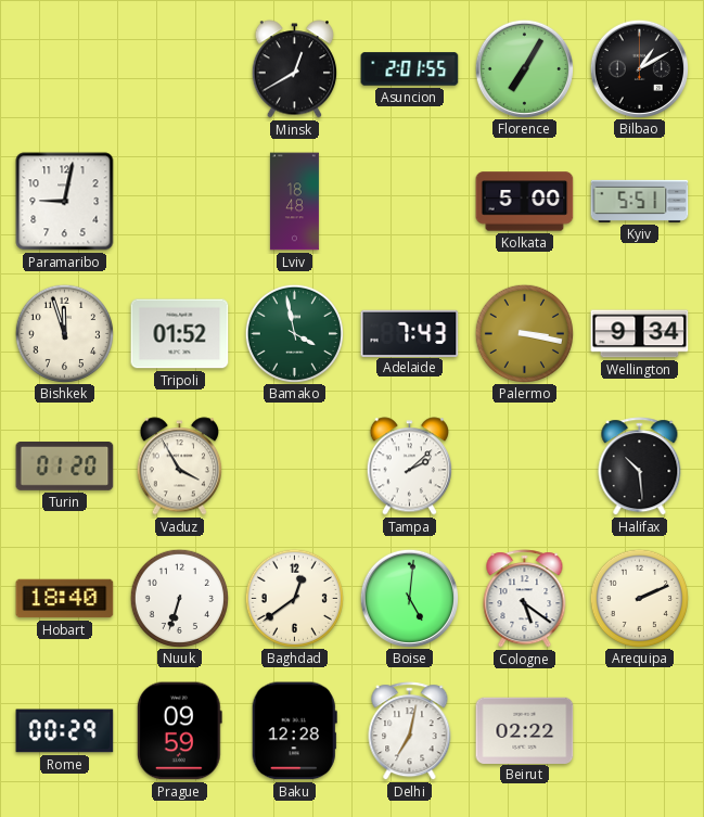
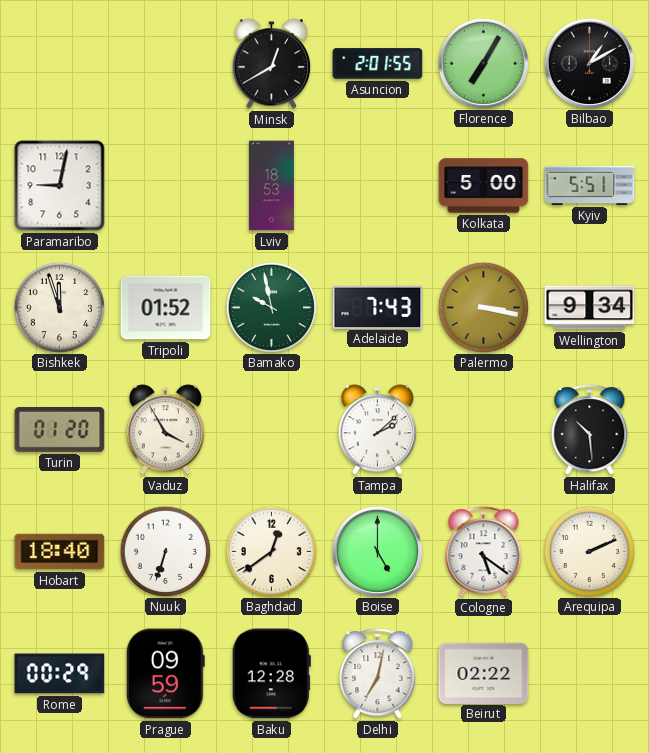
Lviv: 18:48 -> 18:53
Bamako: 3:58 -> 9:58
Boise: 5:01 -> 5:00
